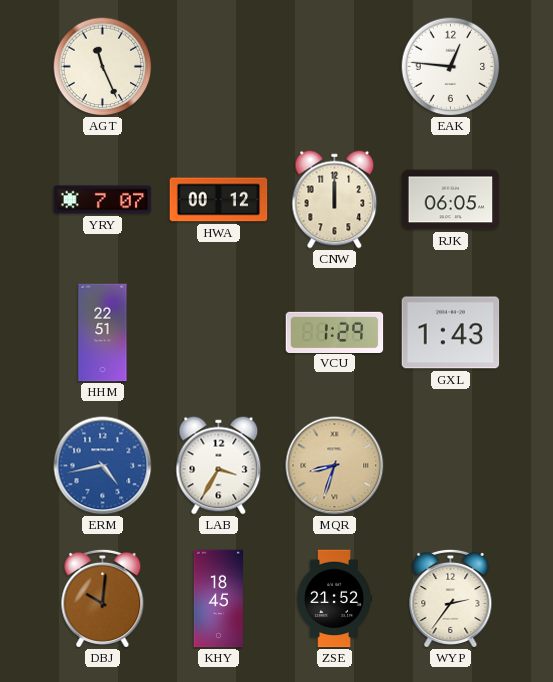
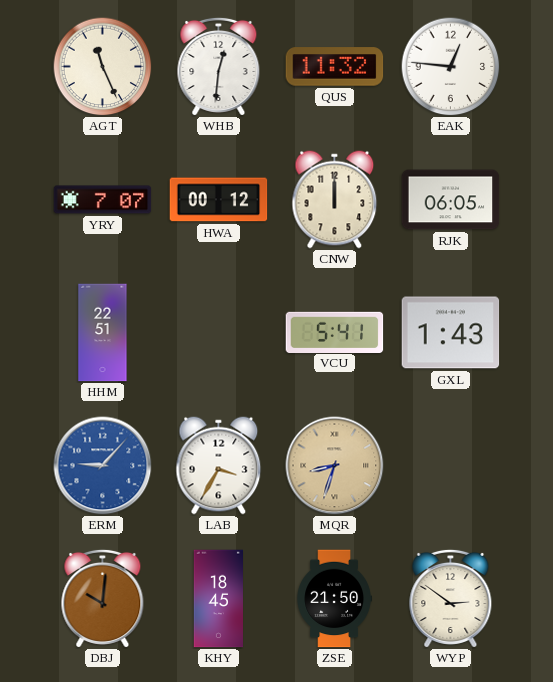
WHB: none -> 12:31
QUS: none -> 11:32
VCU: 1:29 -> 5:41
ERM: 4:43 -> 9:07
ZSE: 21:52 -> 21:50
WYP: 2:36 -> 2:51
